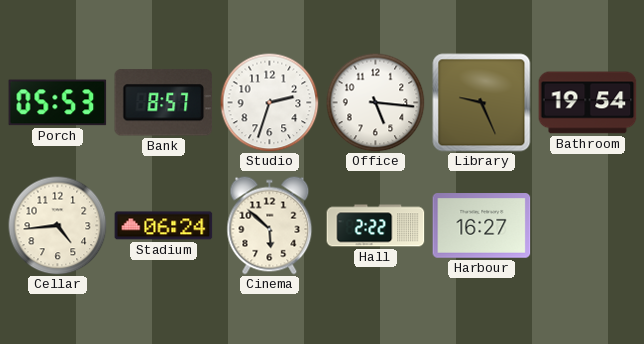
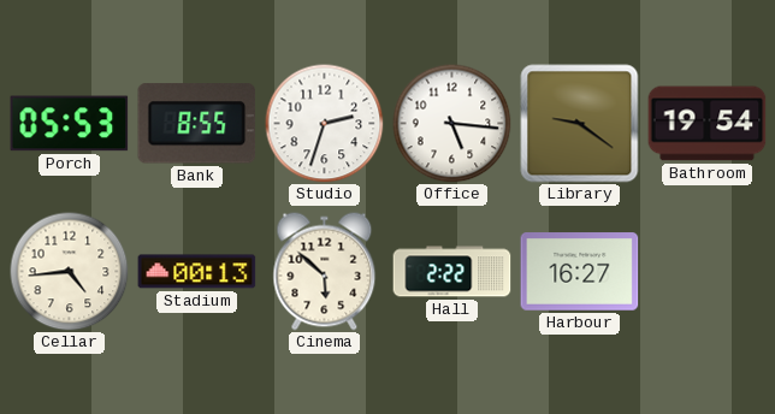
Bank: 8:57 -> 8:55
Library: 9:26 -> 9:21
Stadium: 06:24 -> 00:13
